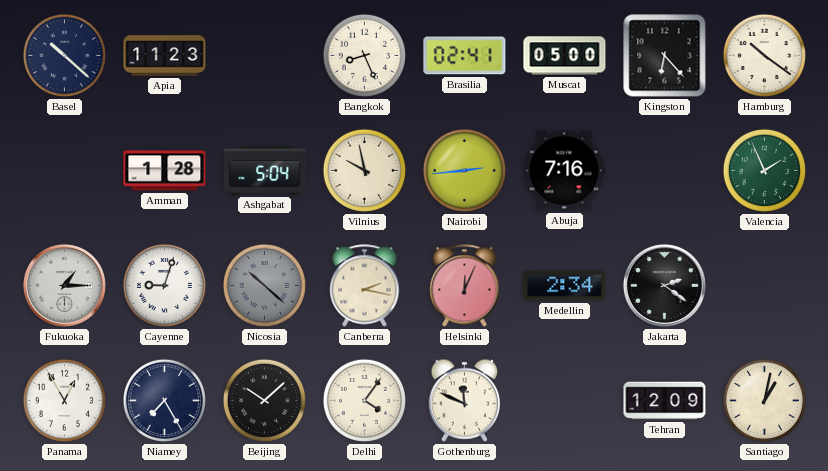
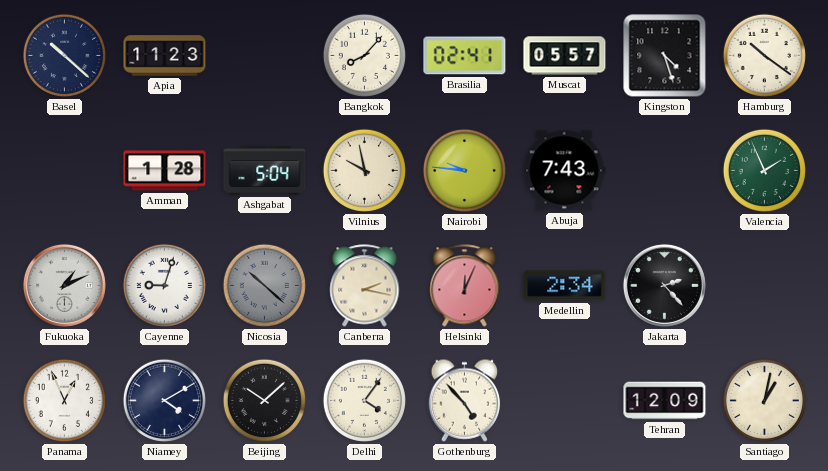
Bangkok: 8:26 -> 8:07
Muscat: 05:00 -> 05:57
Kingston: 6:23 -> 4:27
Nairobi: 2:44 -> 9:46
Abuja: 7:16 -> 7:43
Fukuoka: 1:15 -> 1:11
Jakarta: 2:21 -> 2:23
Panama: 12:55 -> 12:56
Niamey: 7:25 -> 4:10
Gothenburg: 11:49 -> 4:53
